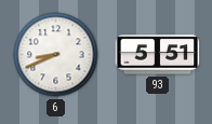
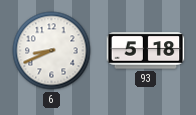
93: 5:51 -> 5:18
